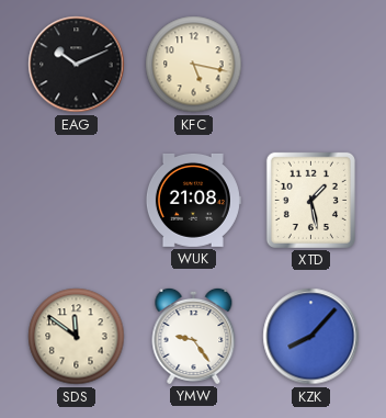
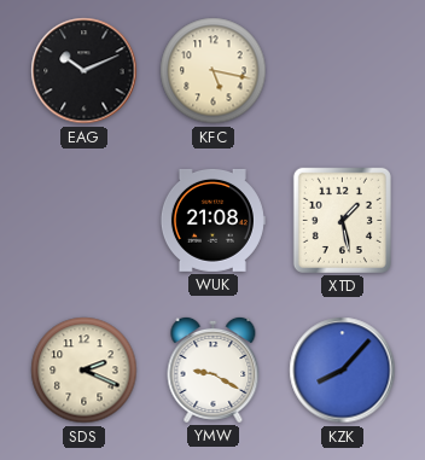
SDS: 11:51 -> 2:19
YMW: 9:24 -> 9:20
